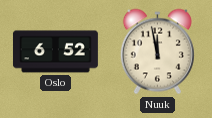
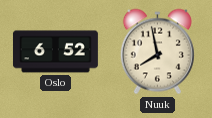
Nuuk: 11:58 -> 7:58
